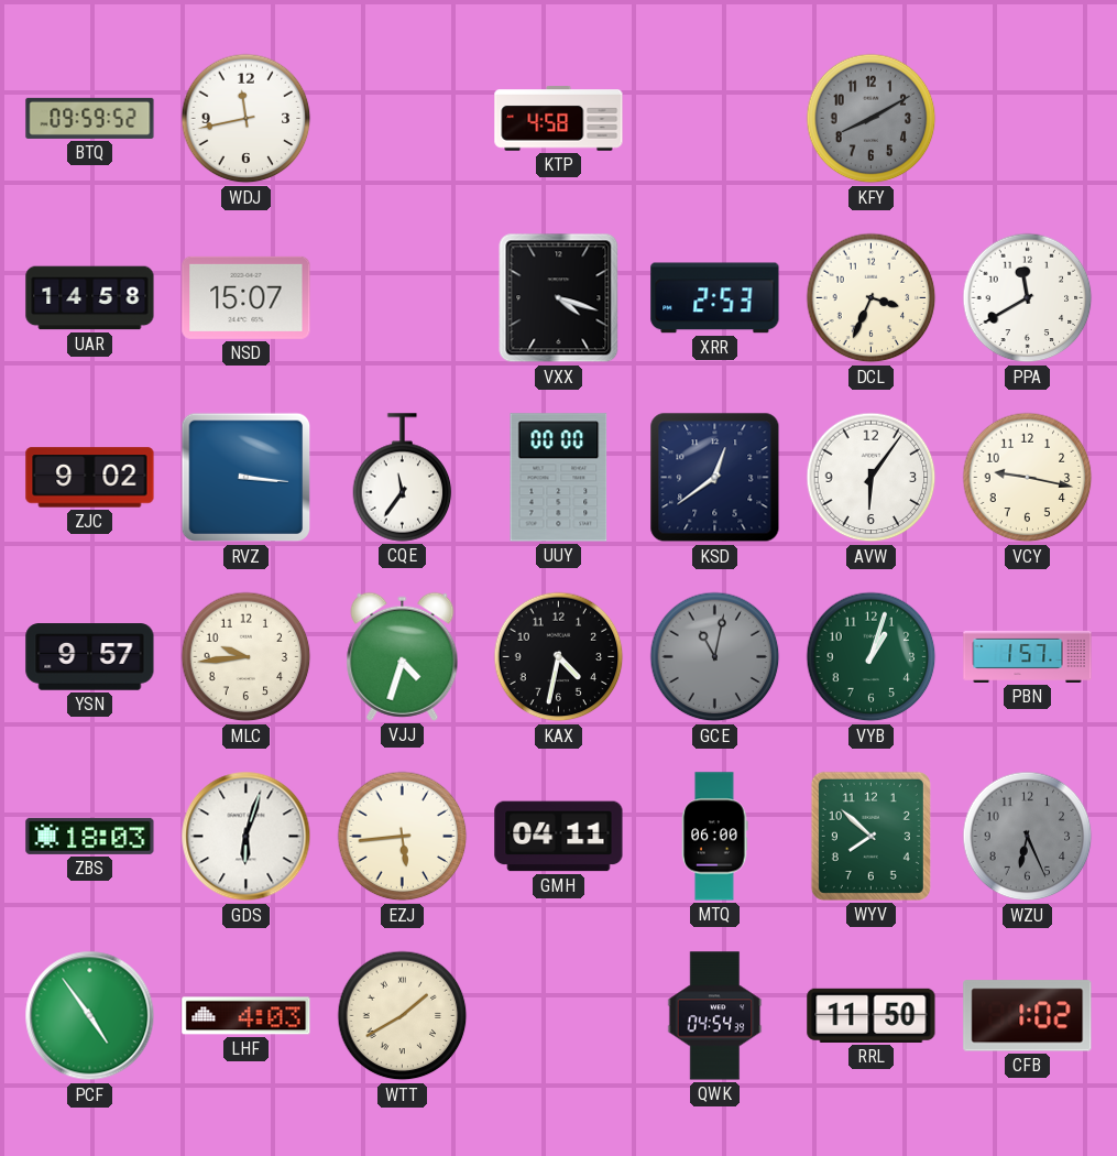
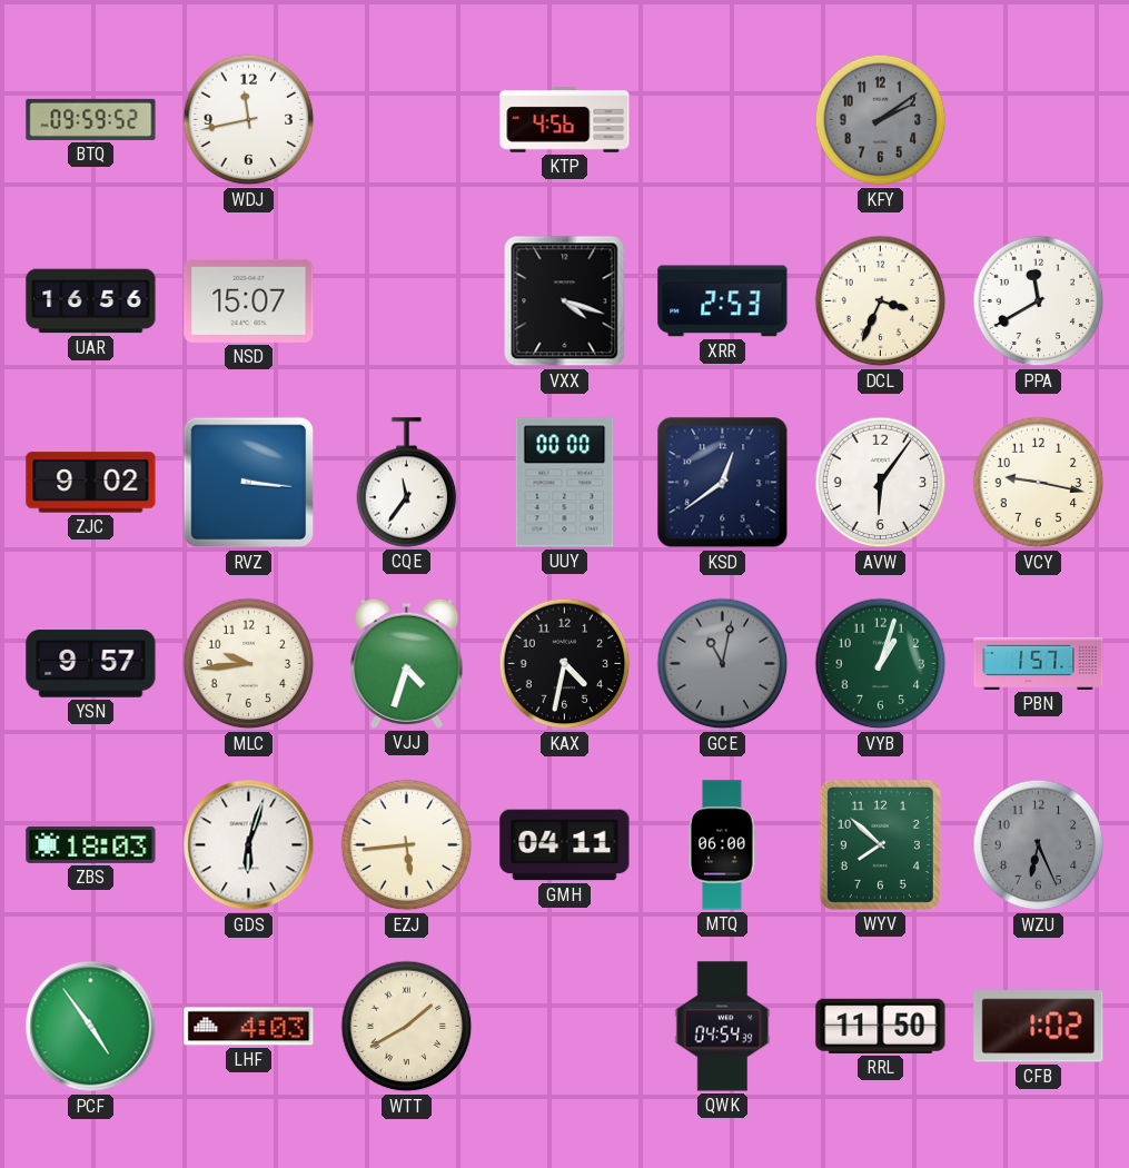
KTP: 4:58 -> 4:56
KFY: 8:10 -> 2:09
UAR: 14:58 -> 16:56
